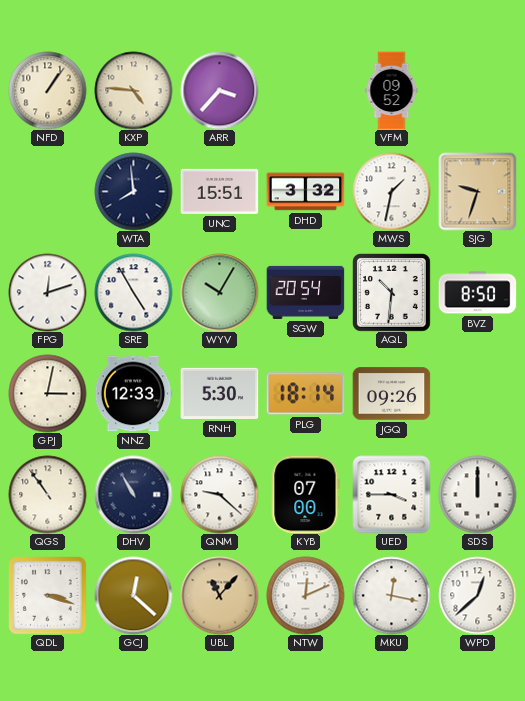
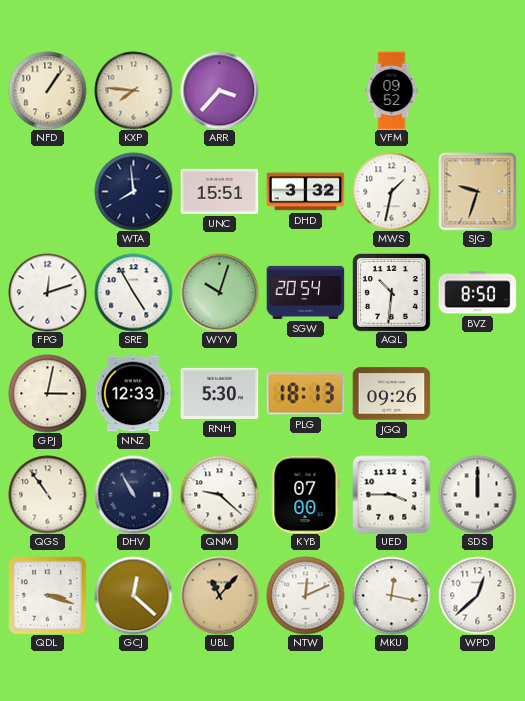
KXP: 4:46 -> 7:46
WYV: 10:05 -> 10:03
PLG: 18:14 -> 18:13
